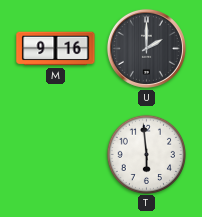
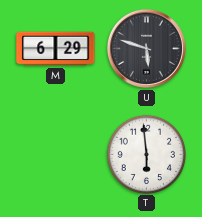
M: 9:16 -> 6:29
U: 2:00 -> 5:48
